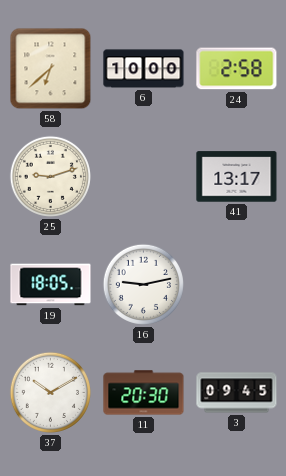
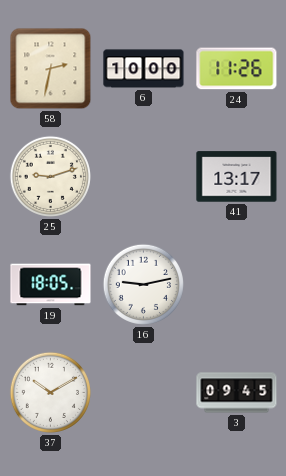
58: 6:38 -> 2:32
24: 2:58 -> 11:26
11: 20:30 -> none
